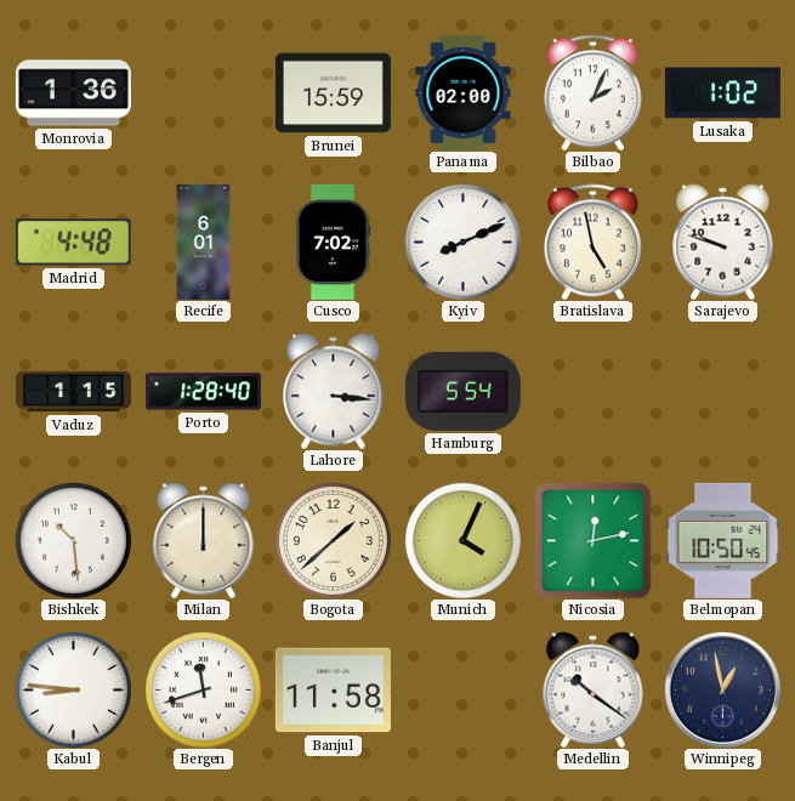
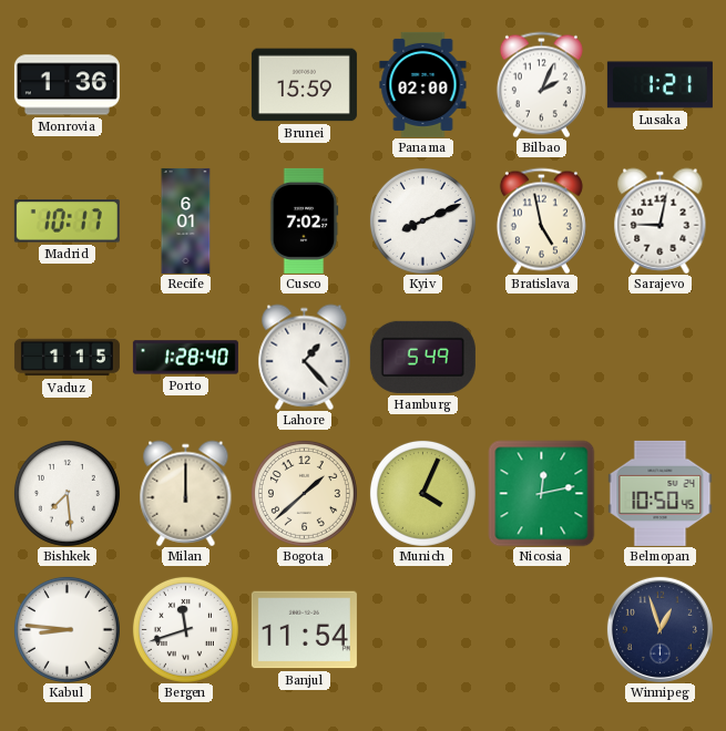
Lusaka: 1:02 -> 1:21
Madrid: 4:48 -> 10:17
Sarajevo: 9:48 -> 9:02
Lahore: 3:16 -> 1:23
Hamburg: 5:54 -> 5:49
Bishkek: 10:29 -> 7:29
Banjul: 11:58 -> 11:54
Medellin: 10:21 -> none
Winnipeg: 12:58 -> 12:57
